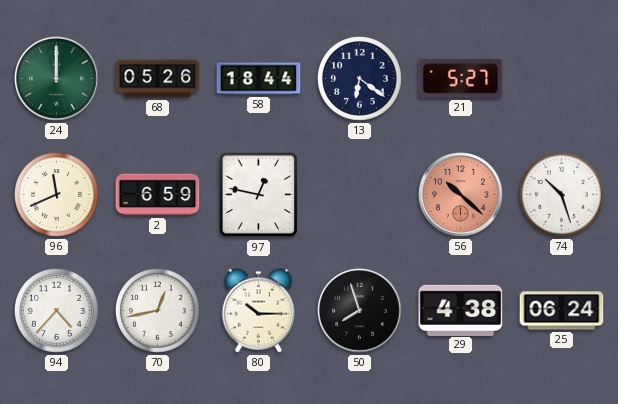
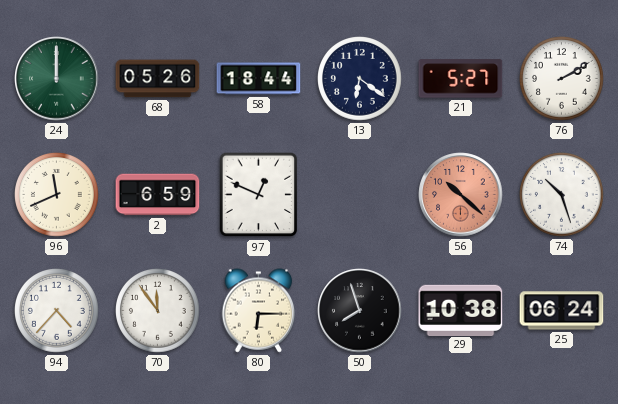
76: none -> 2:10
97: 12:47 -> 12:49
70: 12:43 -> 11:54
80: 10:15 -> 6:15
29: 4:38 -> 10:38
